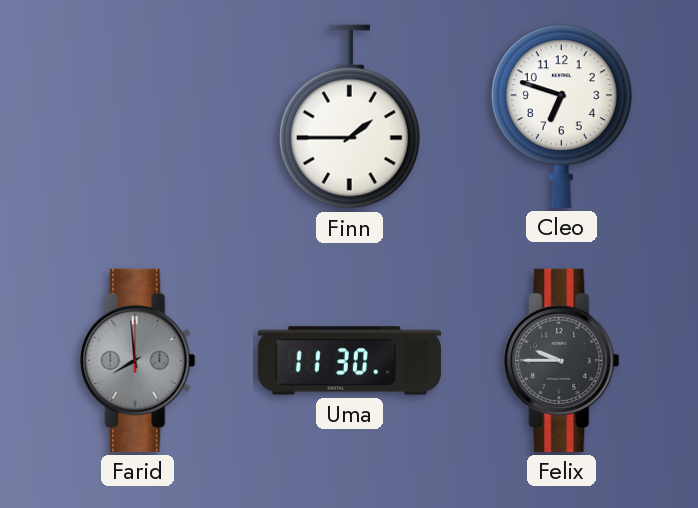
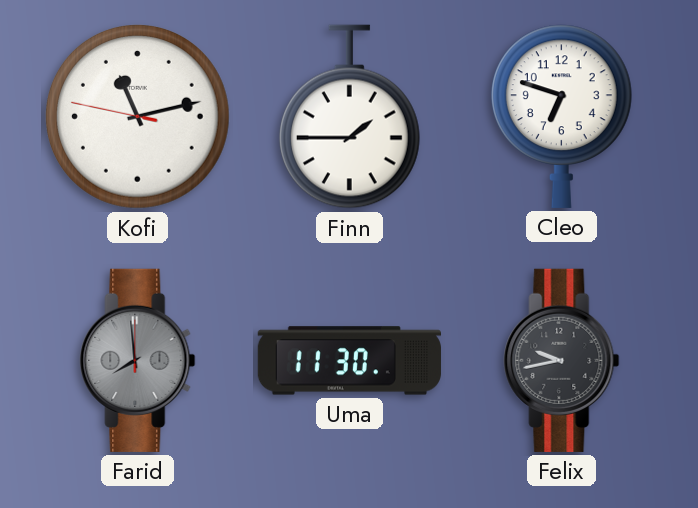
Kofi: none -> 11:12
Felix: 9:45 -> 9:43
